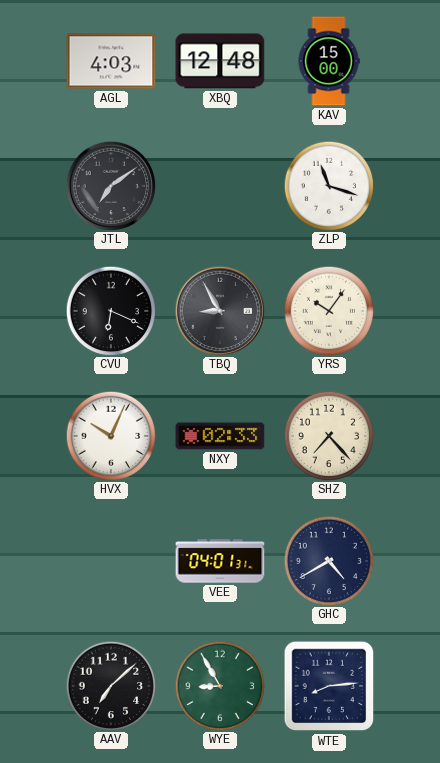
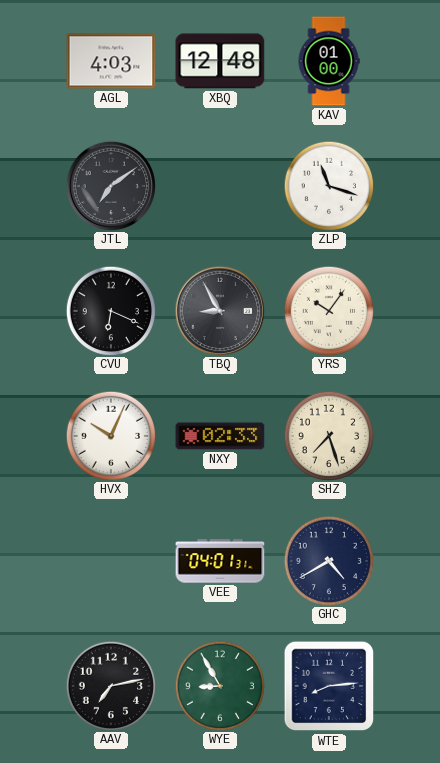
KAV: 15:00 -> 01:00
SHZ: 7:23 -> 7:27
AAV: 7:08 -> 7:13
